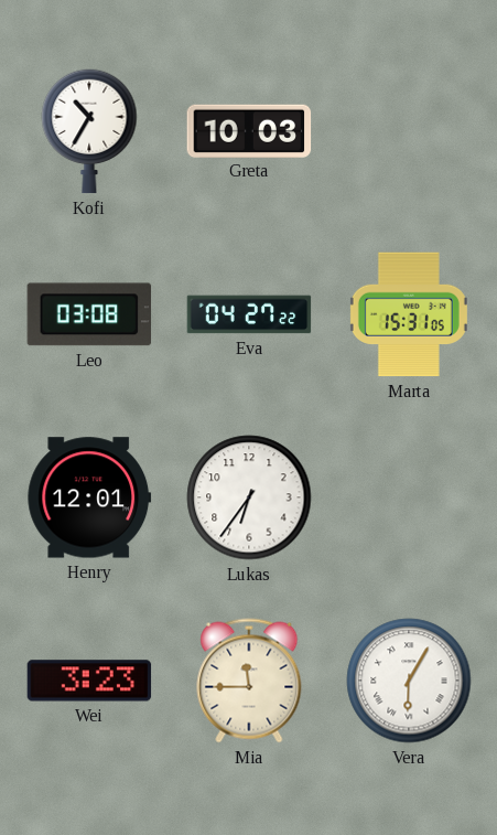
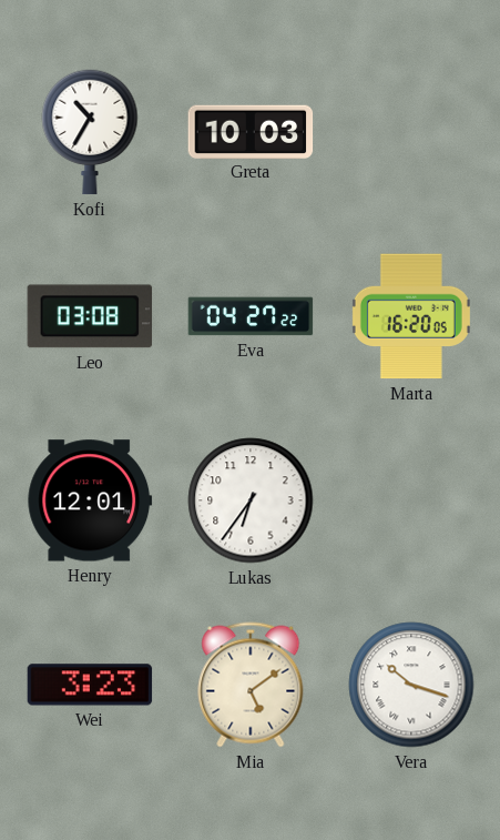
Marta: 15:31 -> 16:20
Mia: 11:45 -> 5:09
Vera: 6:05 -> 10:18
